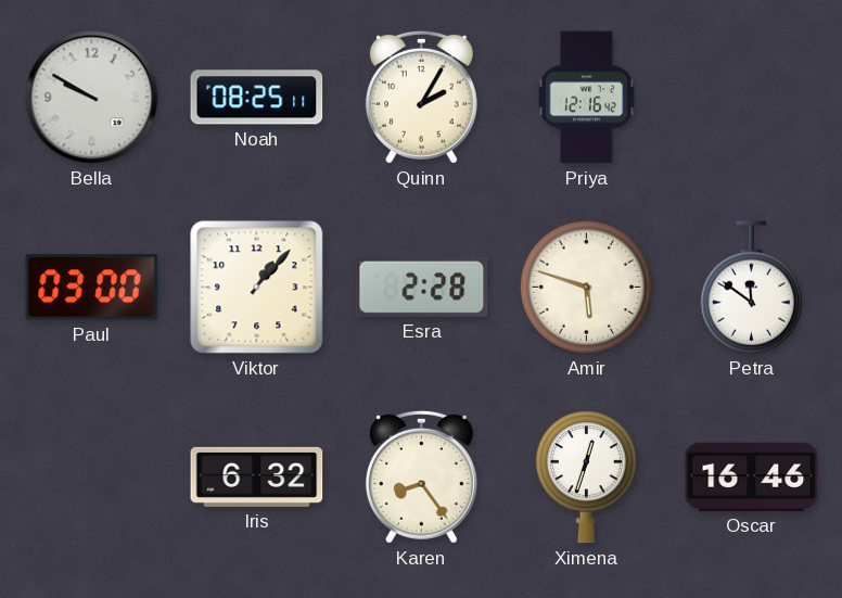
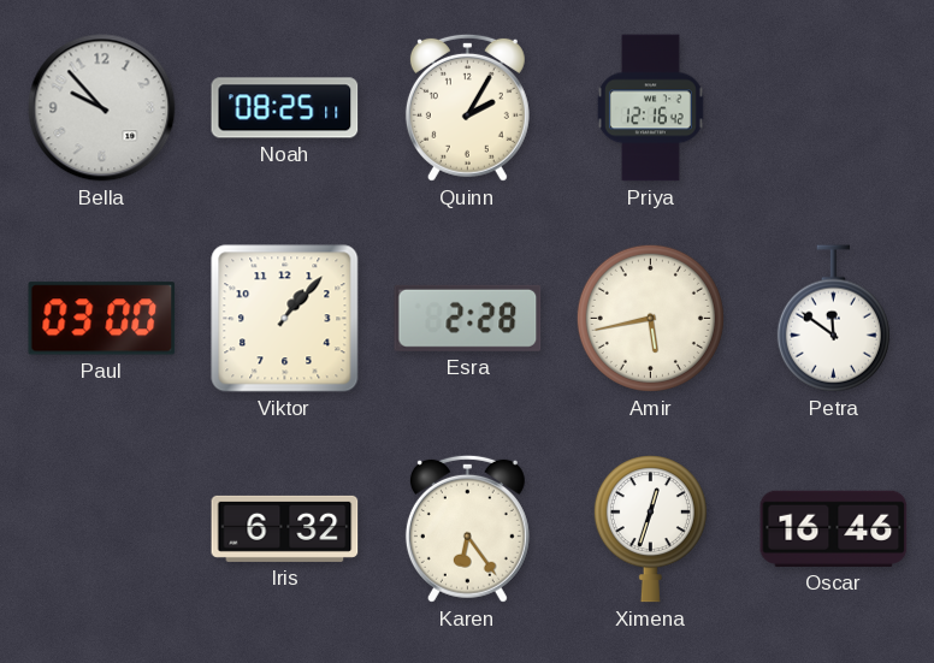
Bella: 9:50 -> 9:53
Amir: 5:48 -> 5:43
Karen: 8:24 -> 6:24
